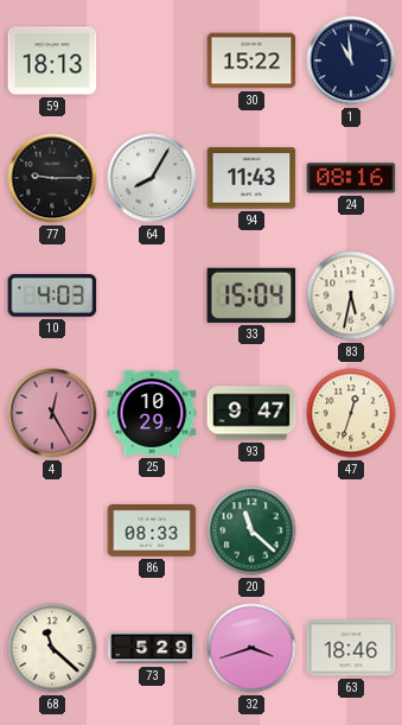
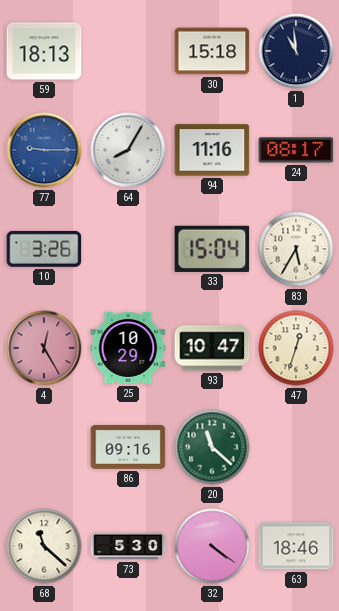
30: 15:22 -> 15:18
77 dial: black -> blue
94: 11:43 -> 11:16
24: 08:16 -> 08:17
10: 4:03 -> 3:26
83: 5:32 -> 5:35
93: 9:47 -> 10:47
86: 08:33 -> 09:16
73: 5:29 -> 5:30
32: 3:42 -> 4:21
